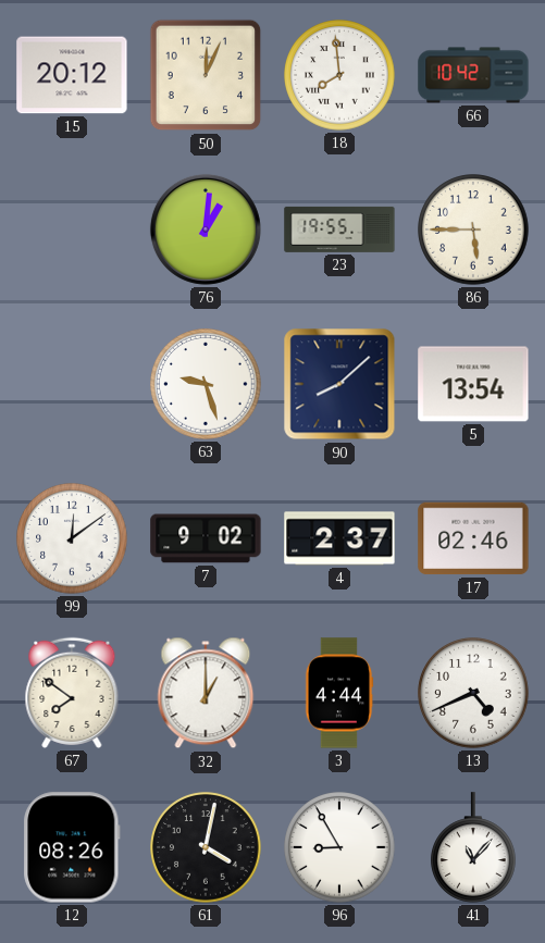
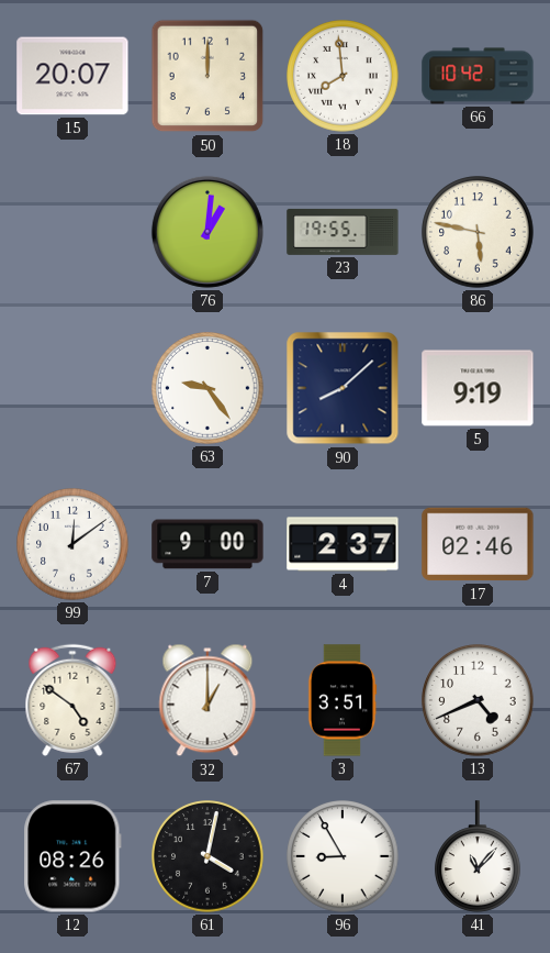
15: 20:12 -> 20:07
50: 12:04 -> 12:00
86: 5:45 -> 5:47
63: 9:27 -> 9:24
5: 13:54 -> 9:19
7: 9:02 -> 9:00
67: 7:51 -> 4:51
3: 4:44 -> 3:51
